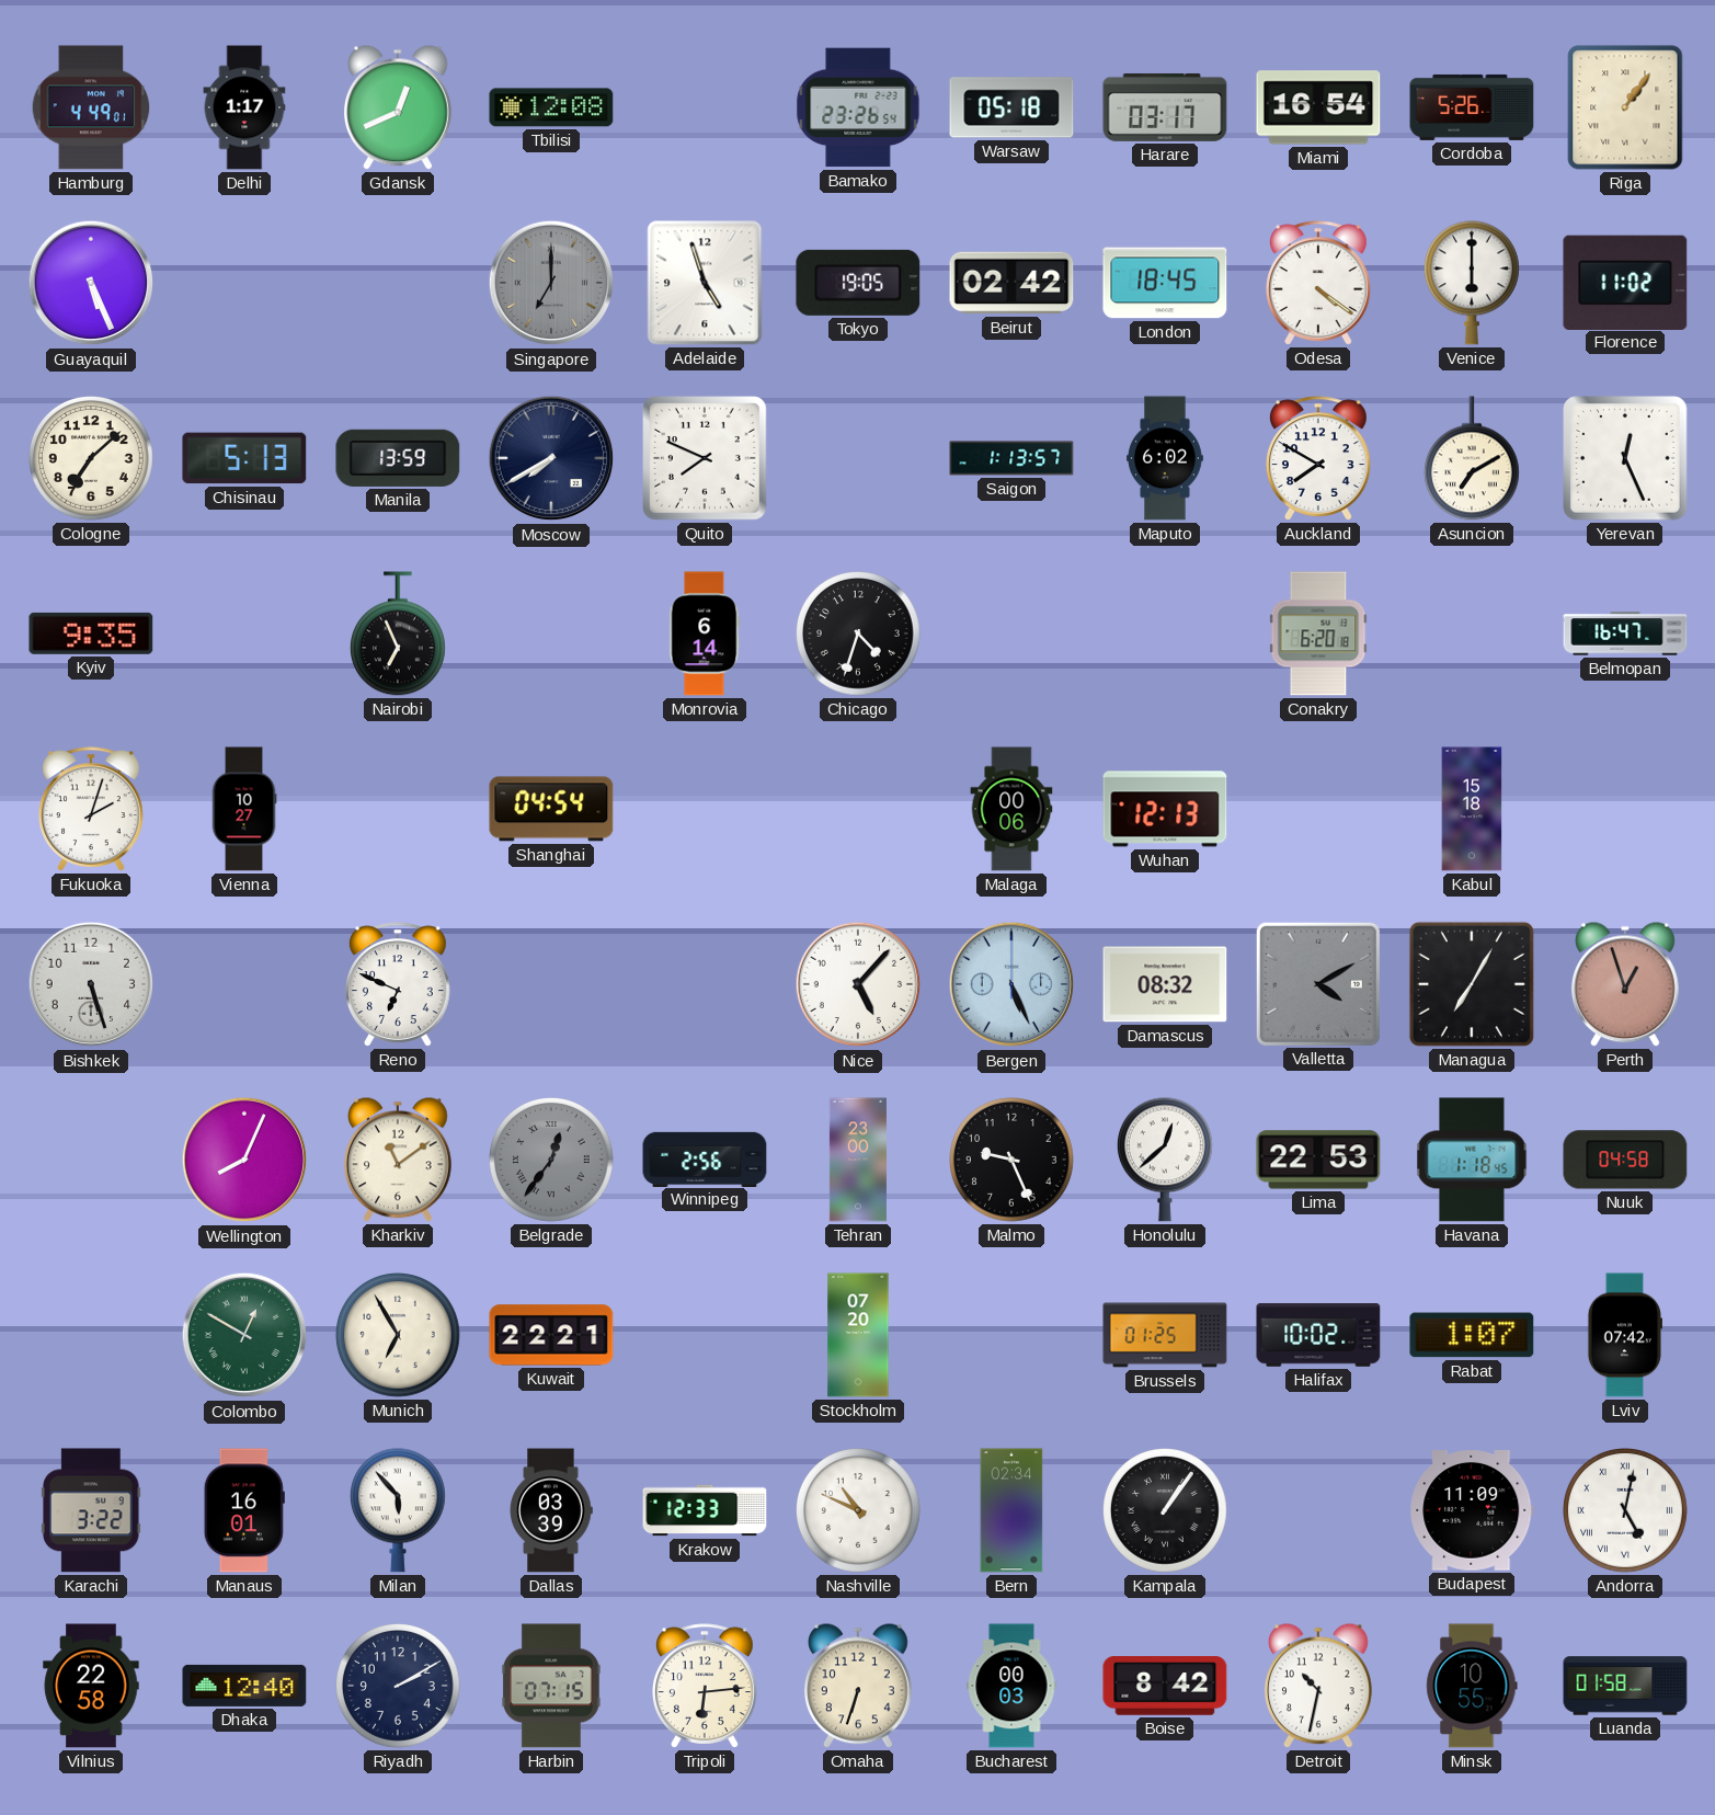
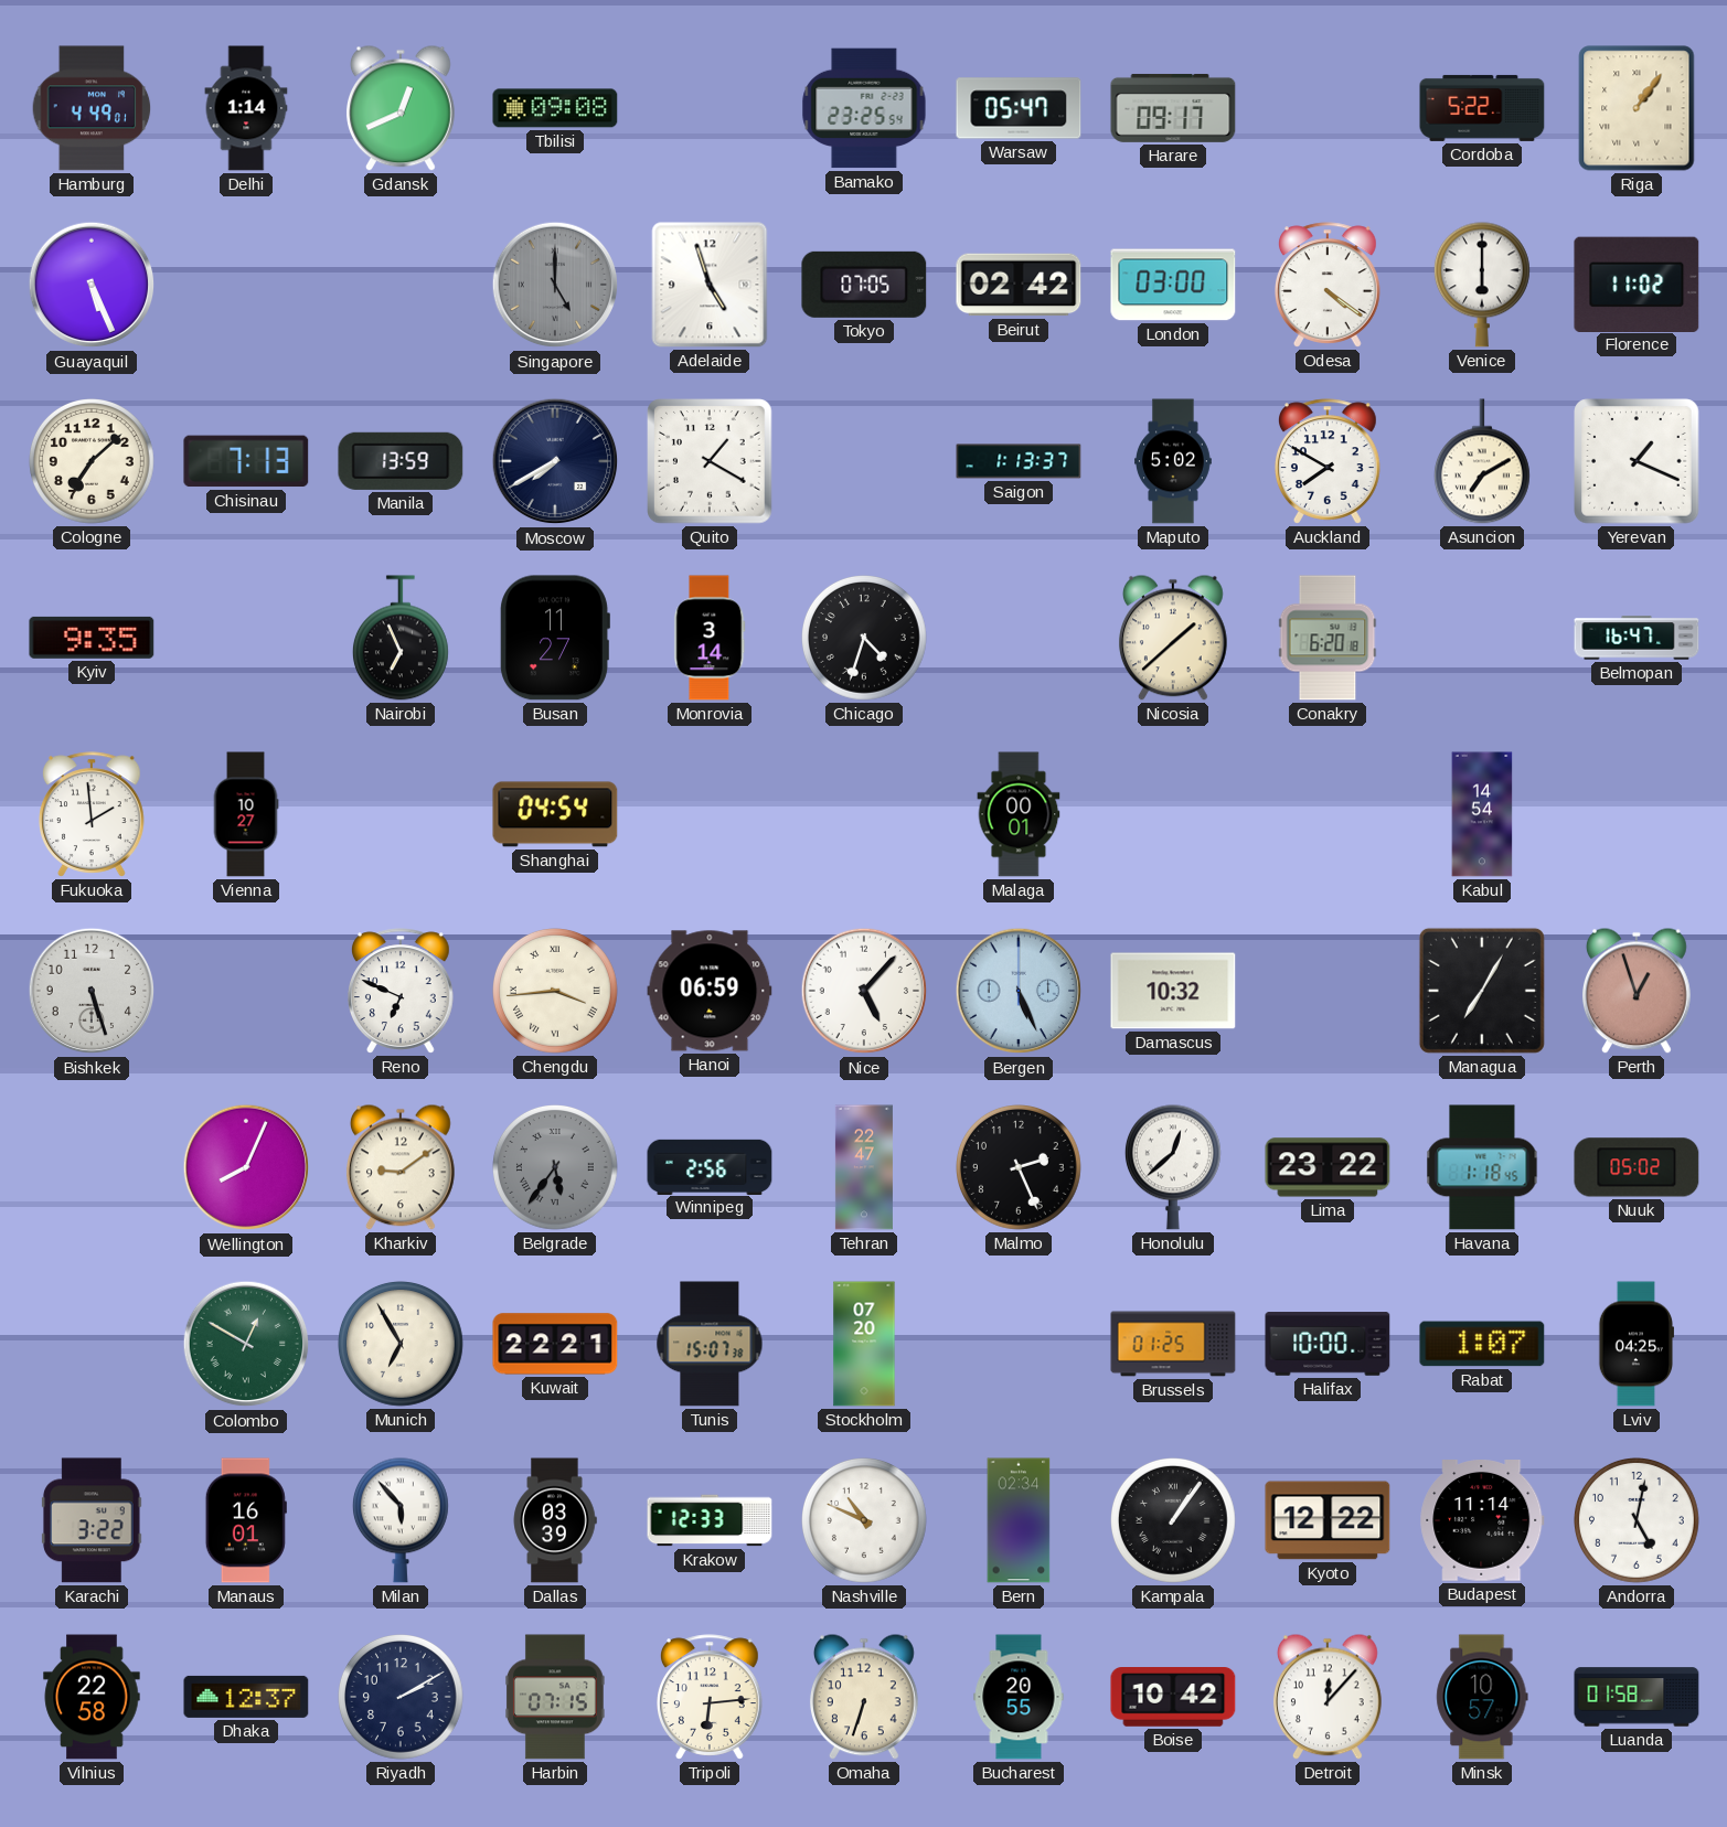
Delhi: 1:17 -> 1:14
Tbilisi: 12:08 -> 09:08
Bamako: 23:26 -> 23:25
Warsaw: 05:18 -> 05:47
Harare: 03:17 -> 09:17
Miami: 16:54 -> none
Cordoba: 5:26 -> 5:22
Singapore: 7:00 -> 5:00
Tokyo: 19:05 -> 07:05
London: 18:45 -> 03:00
Chisinau: 5:13 -> 7:13
Quito: 7:49 -> 1:20
Saigon: 1:13:57 -> 1:13:37
Maputo: 6:02 -> 5:02
Yerevan: 12:26 -> 1:19
Busan: none -> 11:27
Monrovia: 6:14 -> 3:14
Nicosia: none -> 1:38
Fukuoka: 2:03 -> 1:59
Malaga: 00:06 -> 00:01
Wuhan: 12:13 -> none
Kabul: 15:18 -> 14:54
Chengdu: none -> 3:44
Hanoi: none -> 06:59
Damascus: 08:32 -> 10:32
Valletta: 4:10 -> none
Kharkiv: 11:09 -> 9:09
Belgrade: 12:36 -> 5:36
Tehran: 23:00 -> 22:47
Malmo: 9:26 -> 2:26
Lima: 22:53 -> 23:22
Nuuk: 04:58 -> 05:02
Tunis: none -> 15:07
Halifax: 10:02 -> 10:00
Lviv: 07:42 -> 04:25
Kyoto: none -> 12:22
Budapest: 11:09 -> 11:14
Andorra numerals: Roman -> Arabic
Dhaka: 12:40 -> 12:37
Bucharest: 00:03 -> 20:55
Boise: 8:42 -> 10:42
Detroit: 10:32 -> 12:07
Minsk: 10:55 -> 10:57
